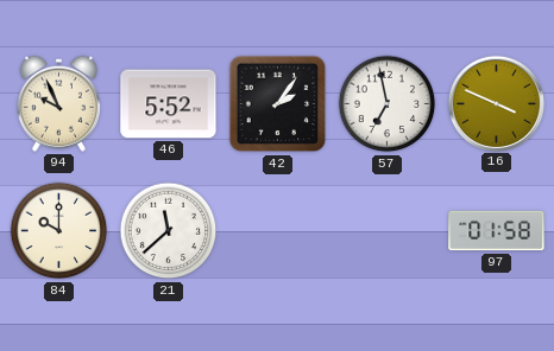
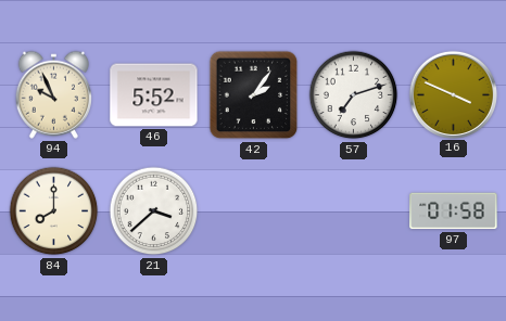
57: 6:58 -> 7:12
84: 10:00 -> 8:00
21: 11:38 -> 3:38
